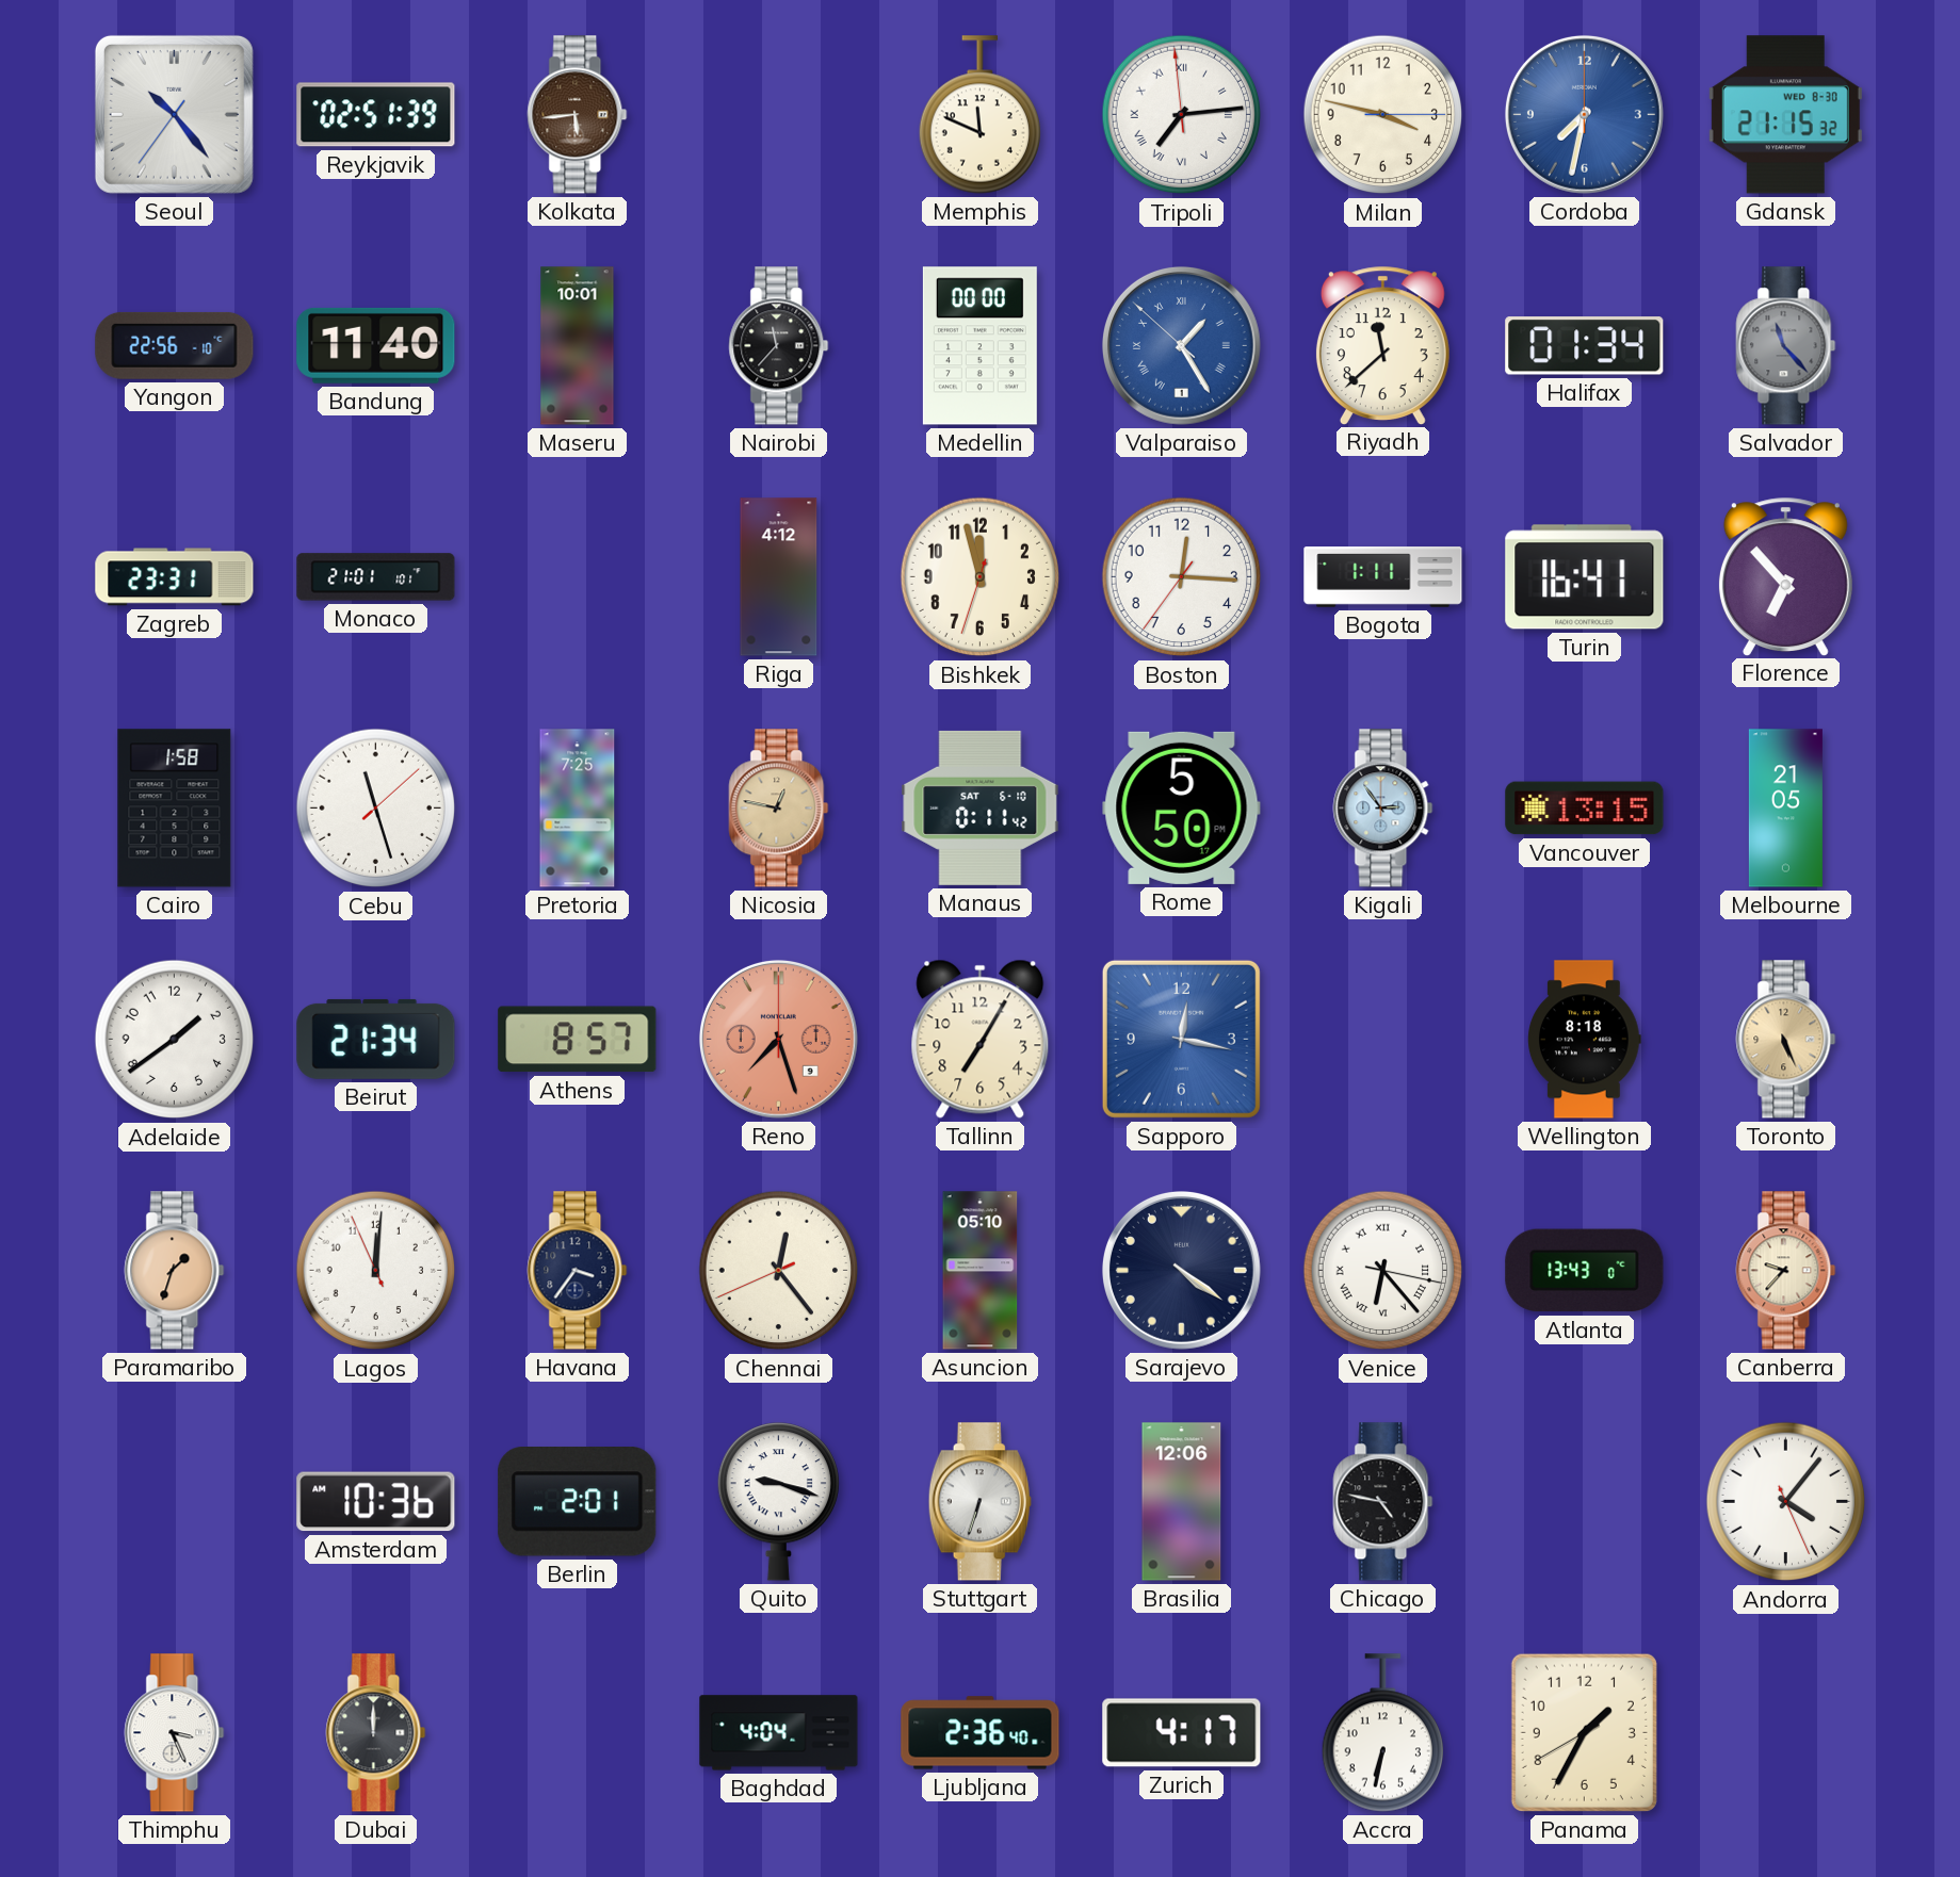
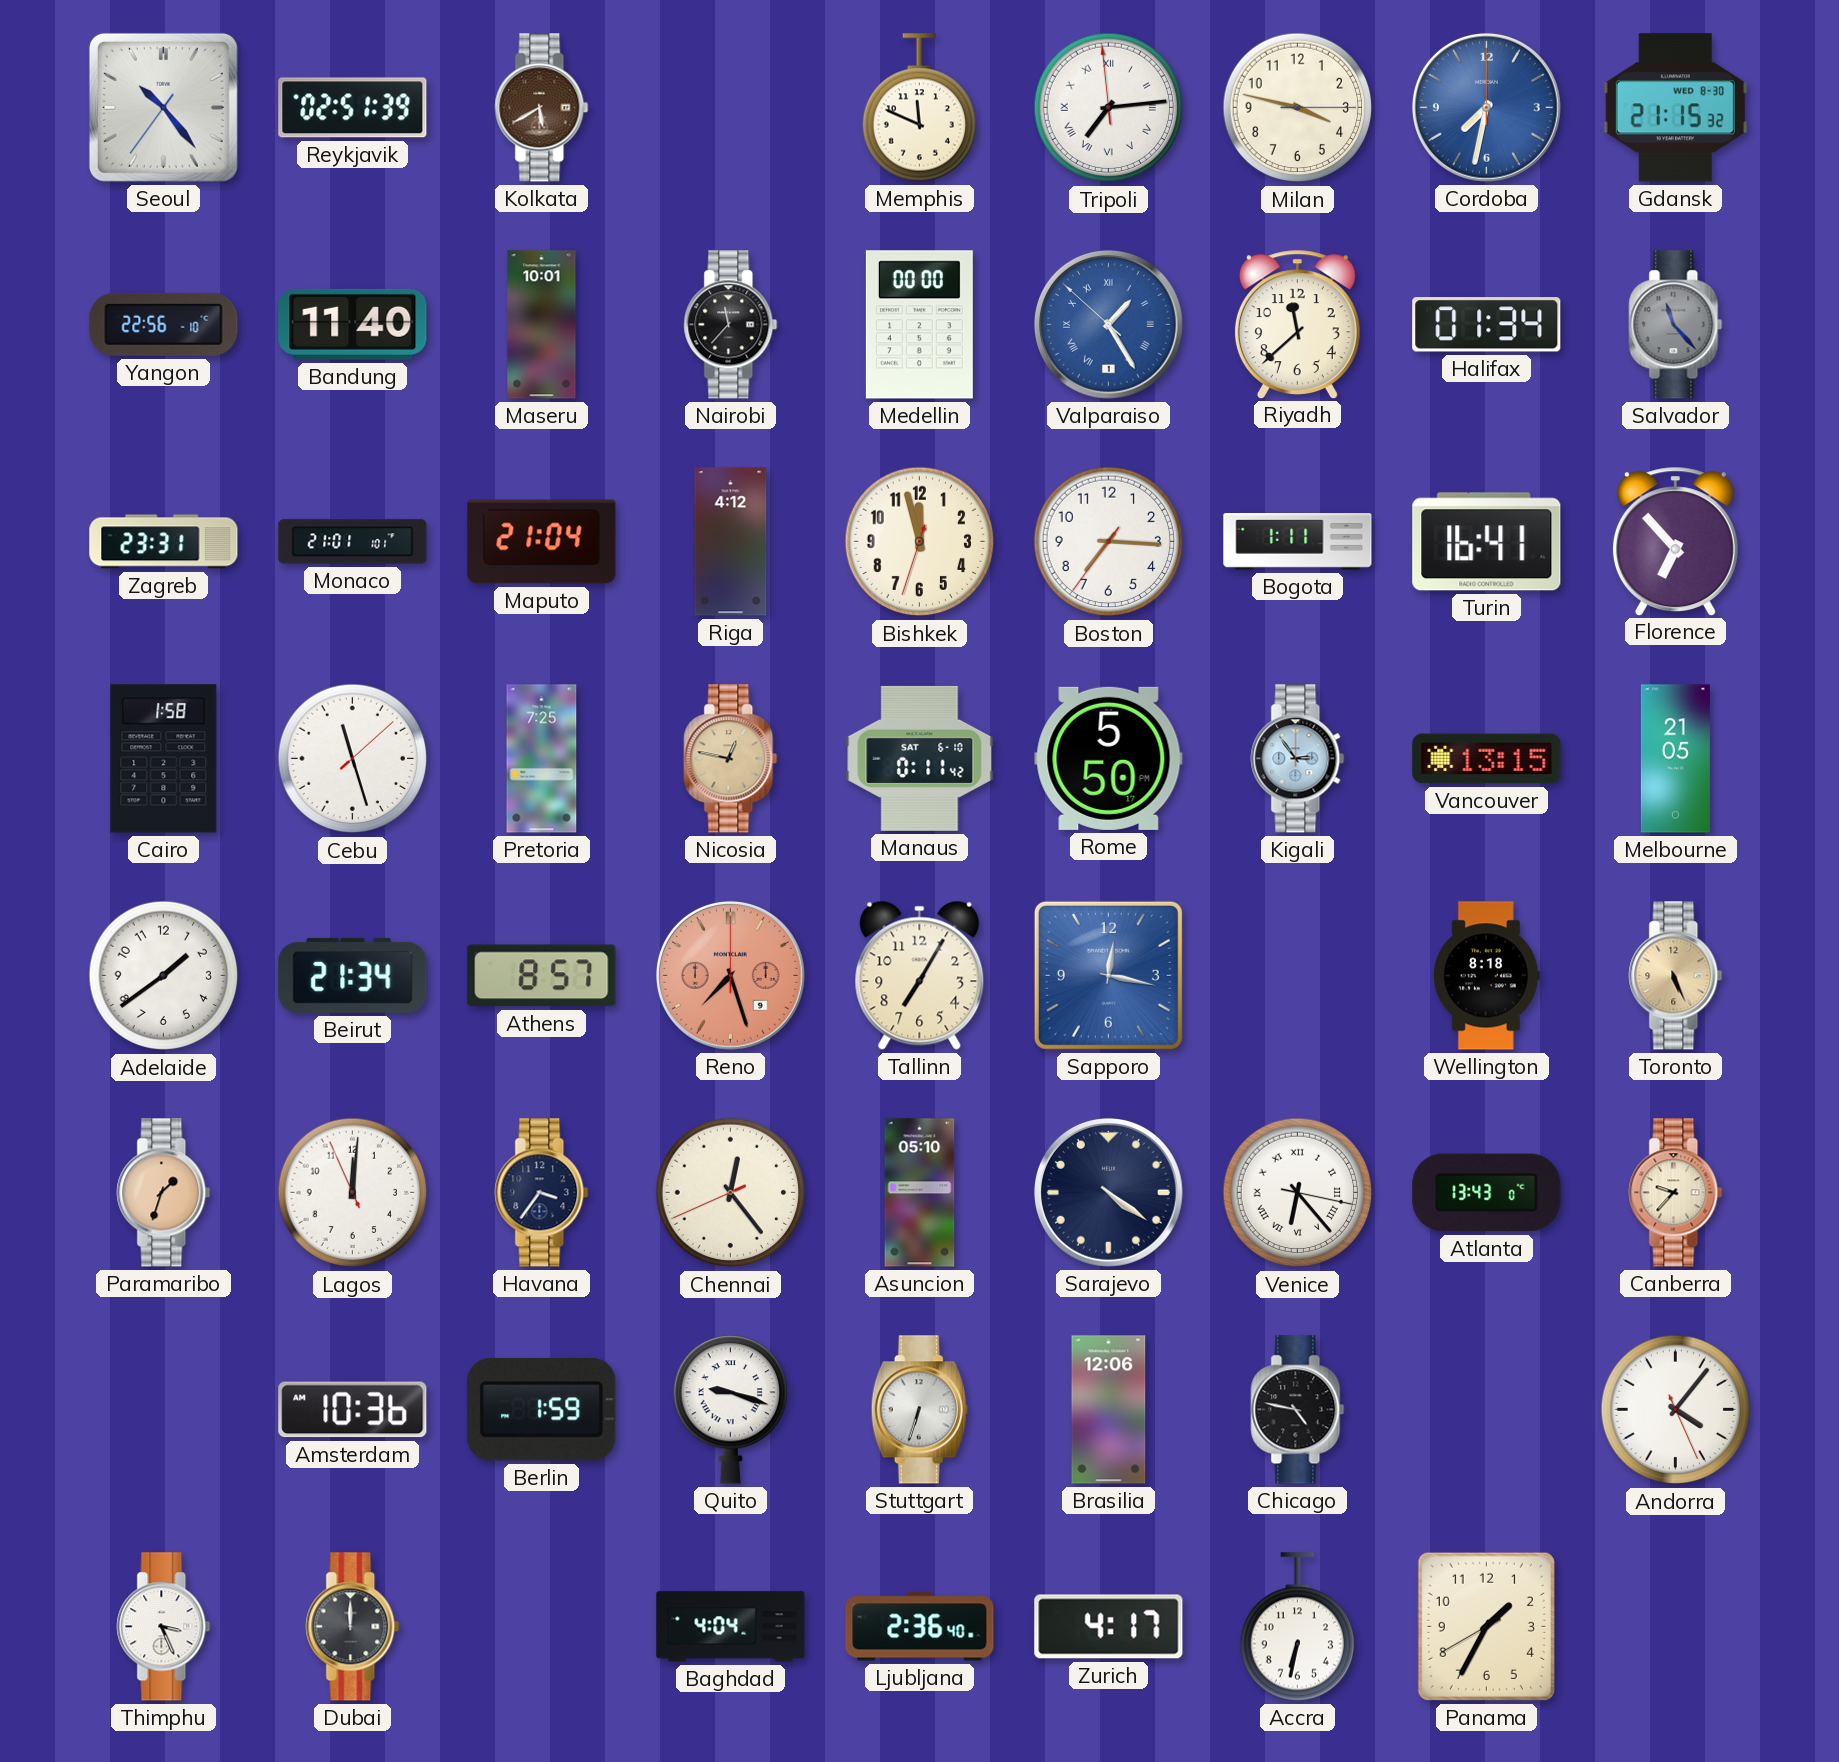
Kolkata: 5:44 -> 5:40
Maputo: none -> 21:04
Boston: 12:15 -> 7:15
Berlin: 2:01 -> 1:59
